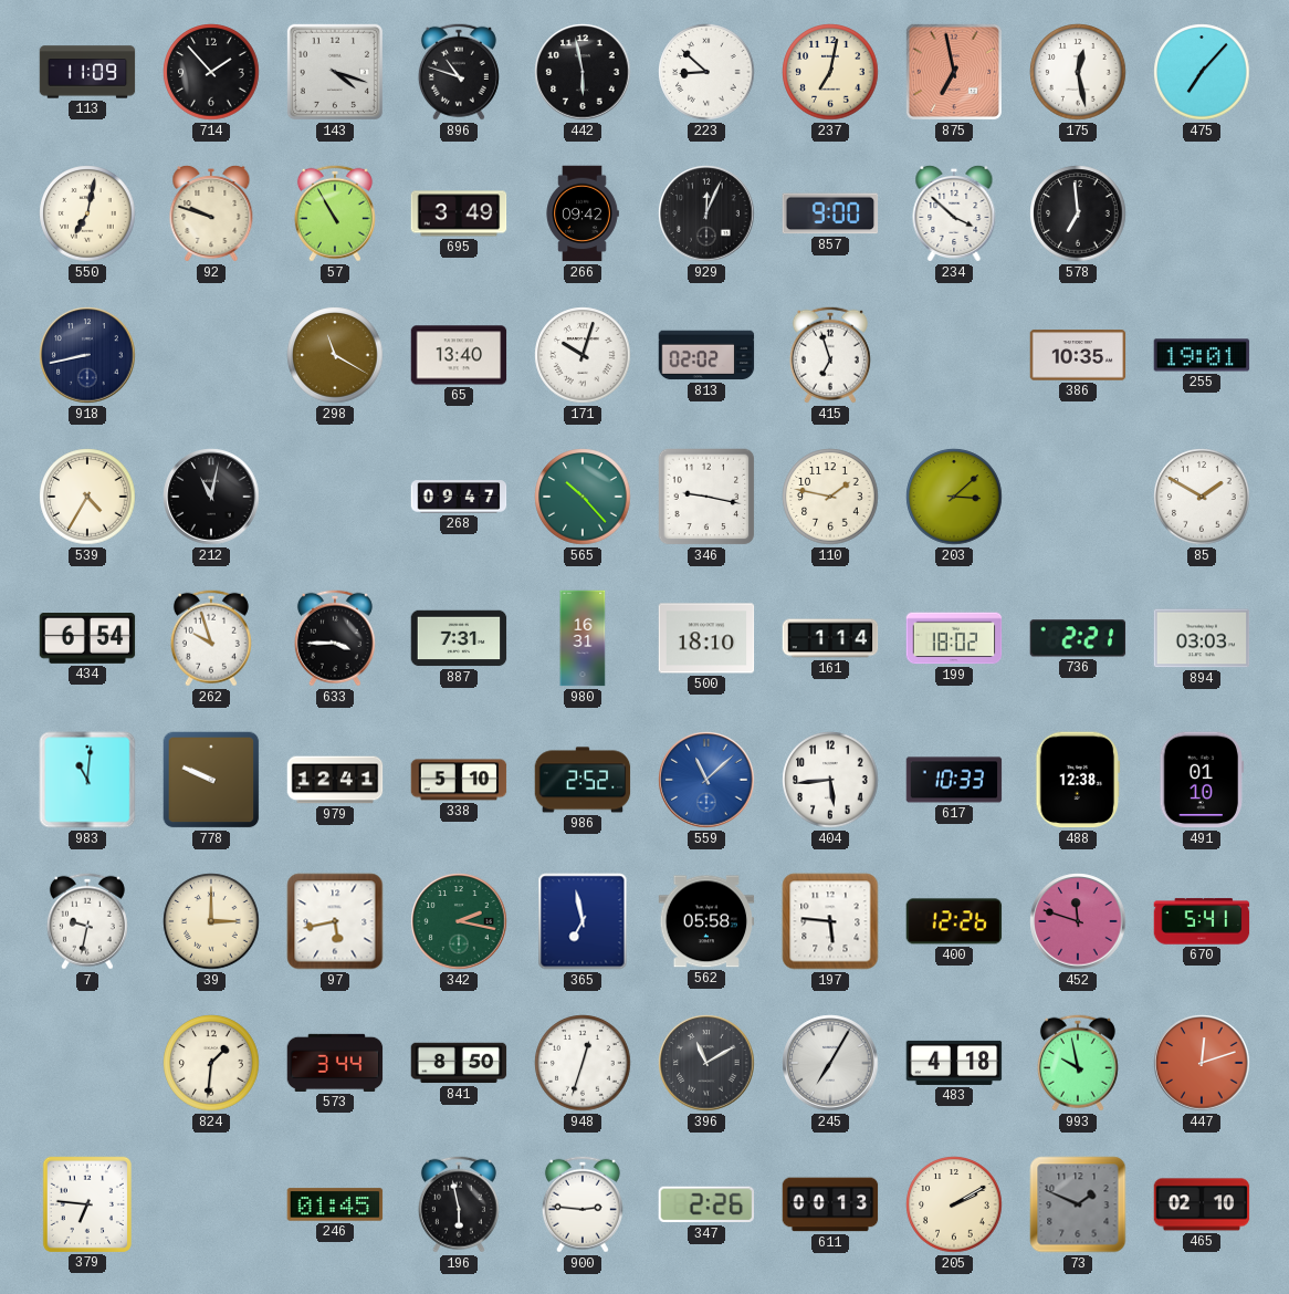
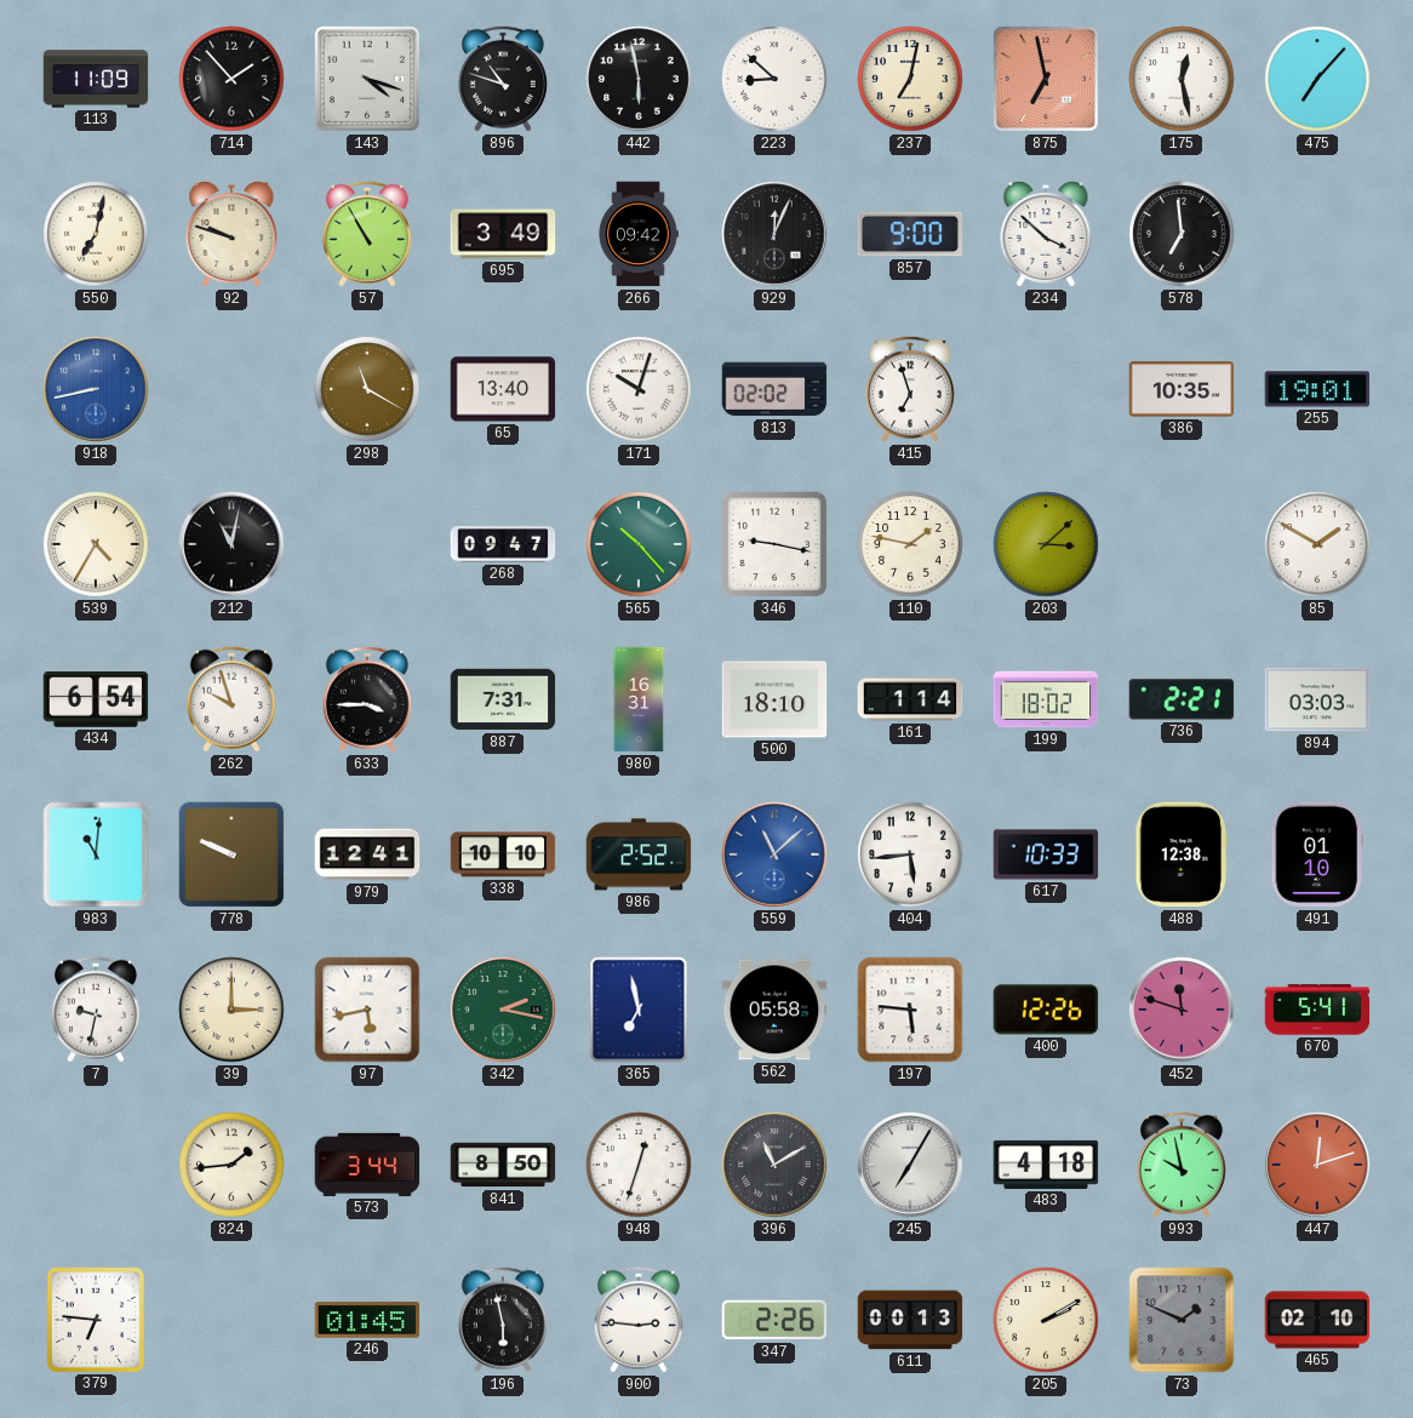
918 dial: navy -> blue
338: 5:10 -> 10:10
824: 1:31 -> 1:44
